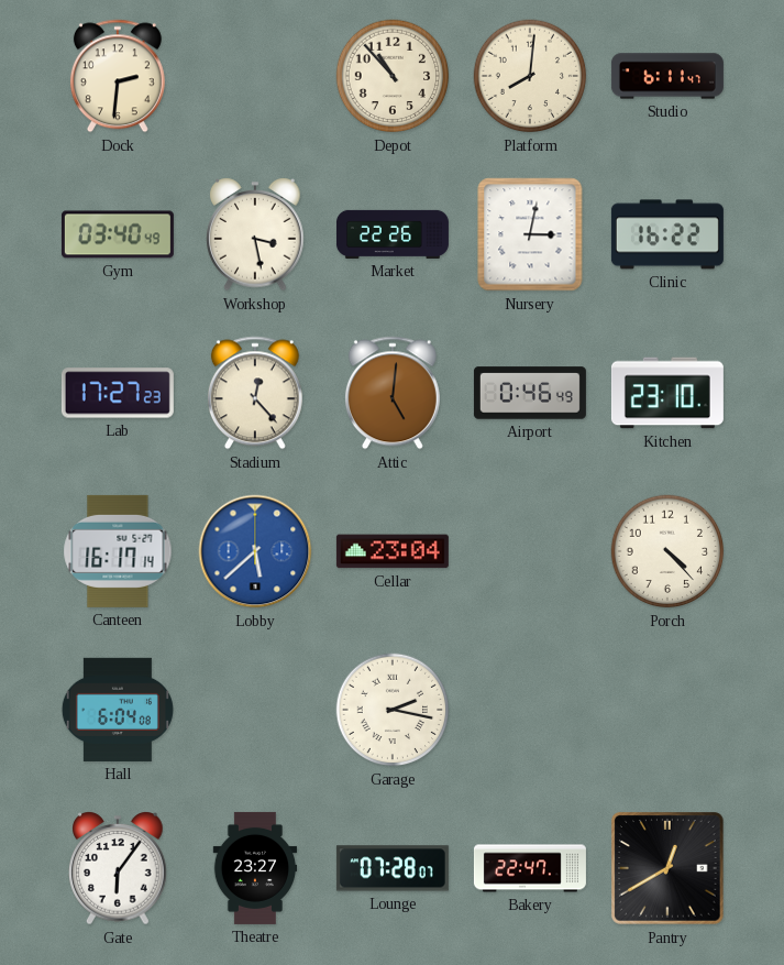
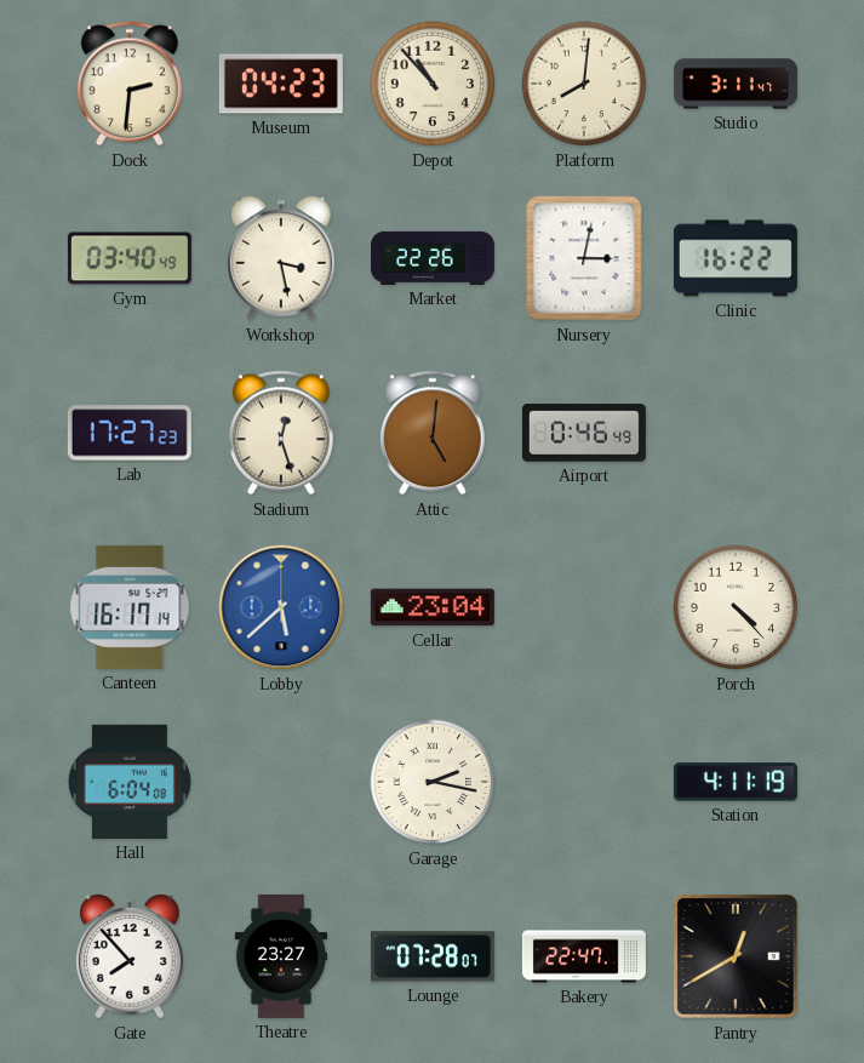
Museum: none -> 04:23
Studio: 6:11 -> 3:11
Stadium: 12:23 -> 12:27
Kitchen: 23:10 -> none
Station: none -> 4:11
Gate: 6:06 -> 7:53
